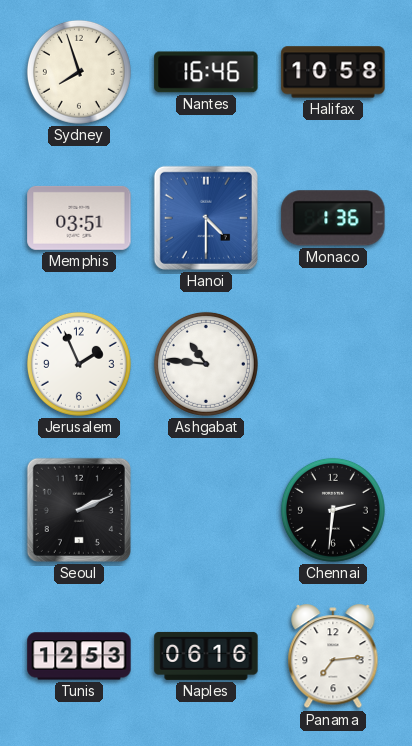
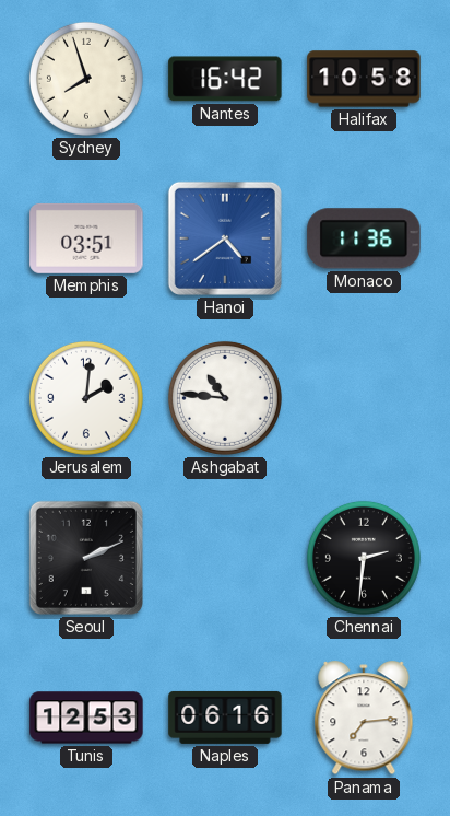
Nantes: 16:46 -> 16:42
Hanoi: 4:30 -> 4:39
Monaco: 1:36 -> 11:36
Jerusalem: 1:56 -> 2:01
